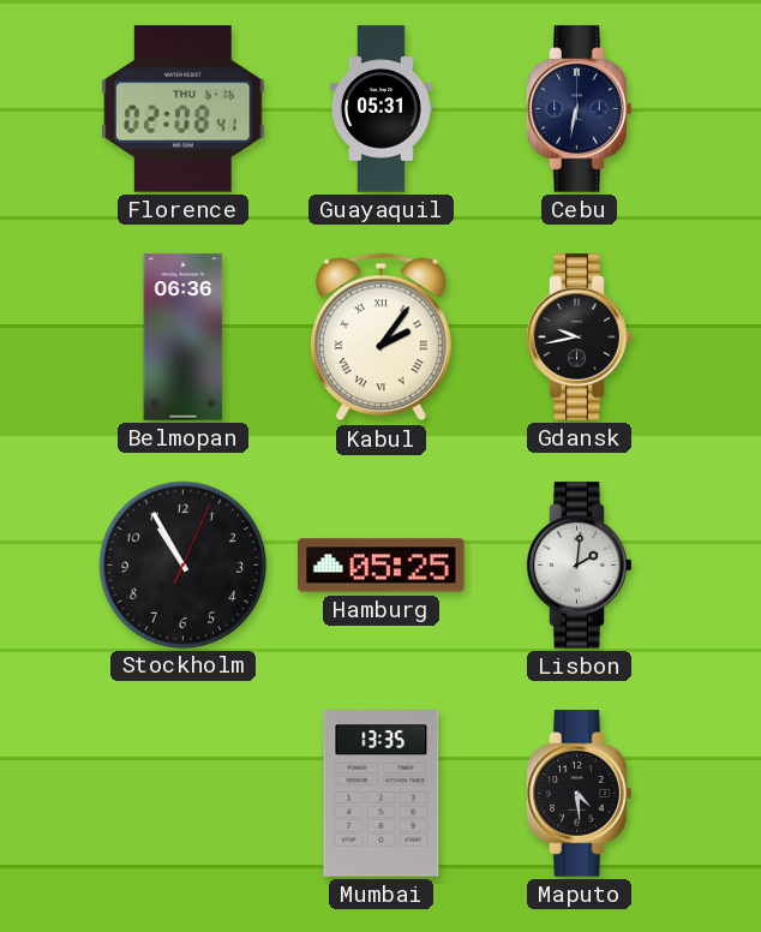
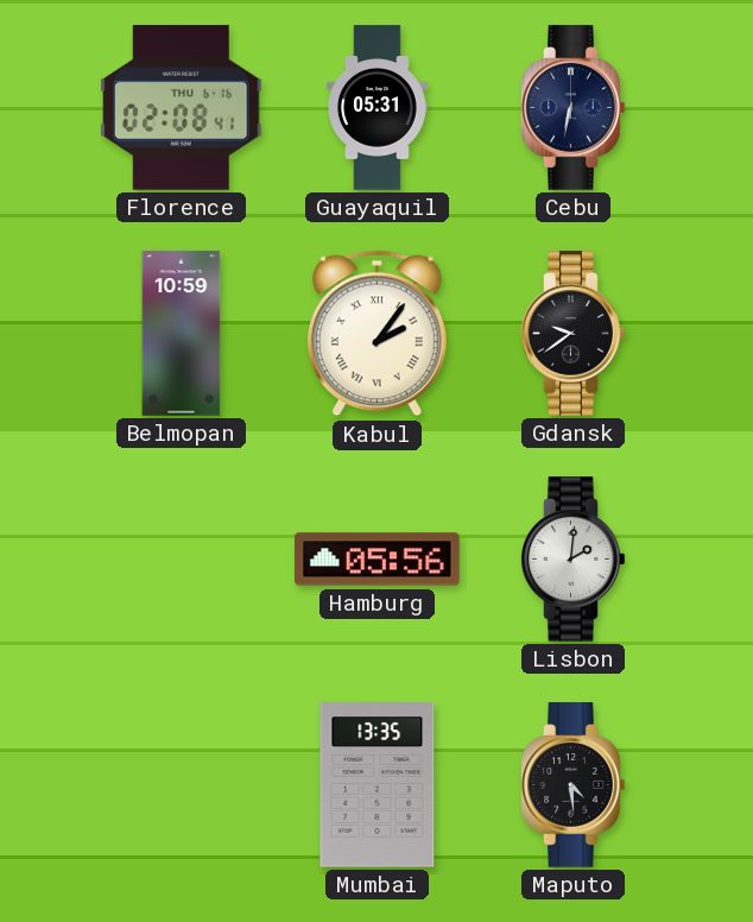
Belmopan: 06:36 -> 10:59
Gdansk: 9:43 -> 9:39
Stockholm: 10:55 -> none
Hamburg: 05:25 -> 05:56
